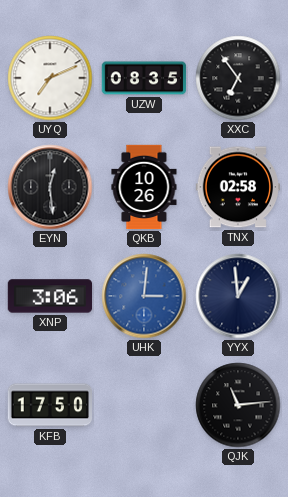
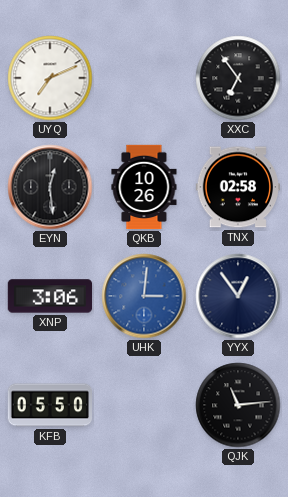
UZW: 08:35 -> none
YYX: 12:59 -> 12:54
KFB: 17:50 -> 05:50
